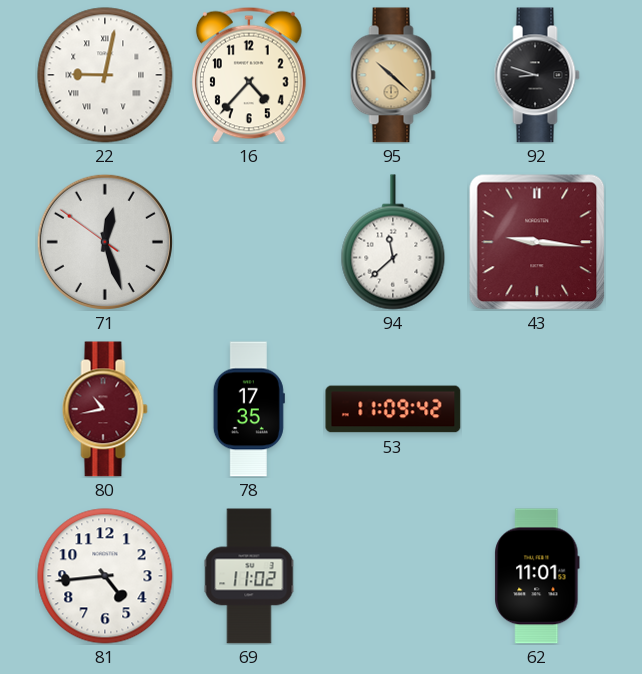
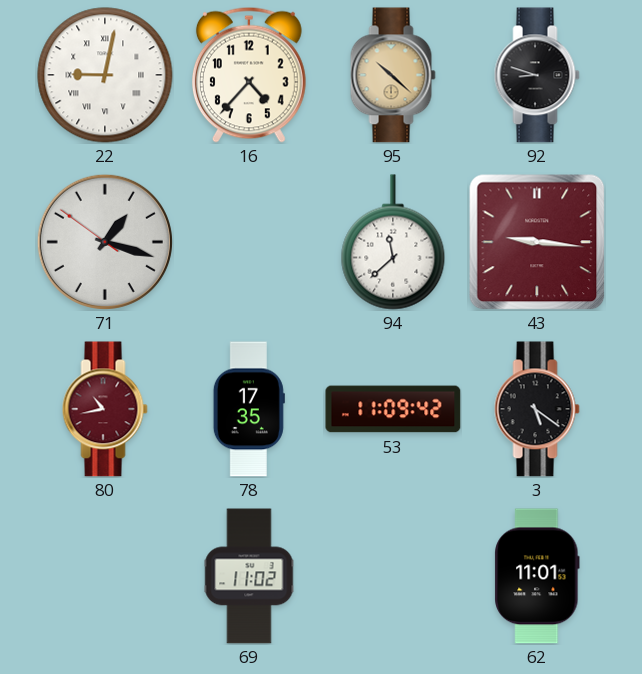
71: 12:26 -> 1:17
3: none -> 5:21
81: 4:44 -> none
